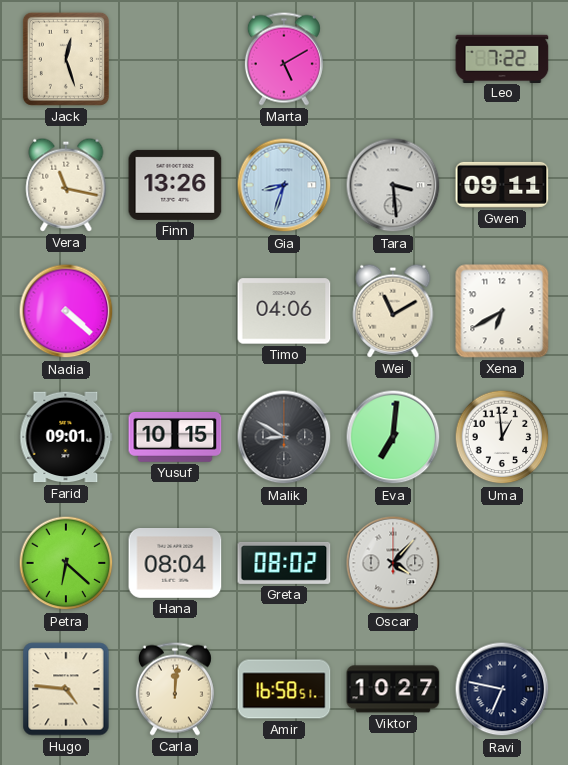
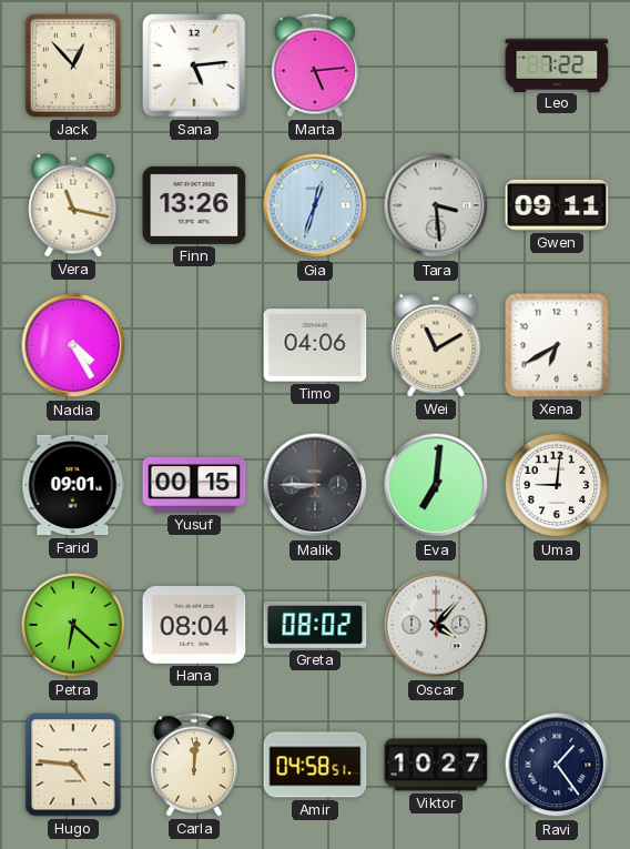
Jack: 12:27 -> 12:53
Sana: none -> 5:14
Marta: 5:10 -> 5:14
Gia: 8:33 -> 12:33
Nadia: 4:22 -> 4:25
Yusuf: 10:15 -> 00:15
Malik: 8:50 -> 8:45
Uma: 12:59 -> 9:01
Amir: 16:58 -> 04:58
Ravi: 6:47 -> 1:24
